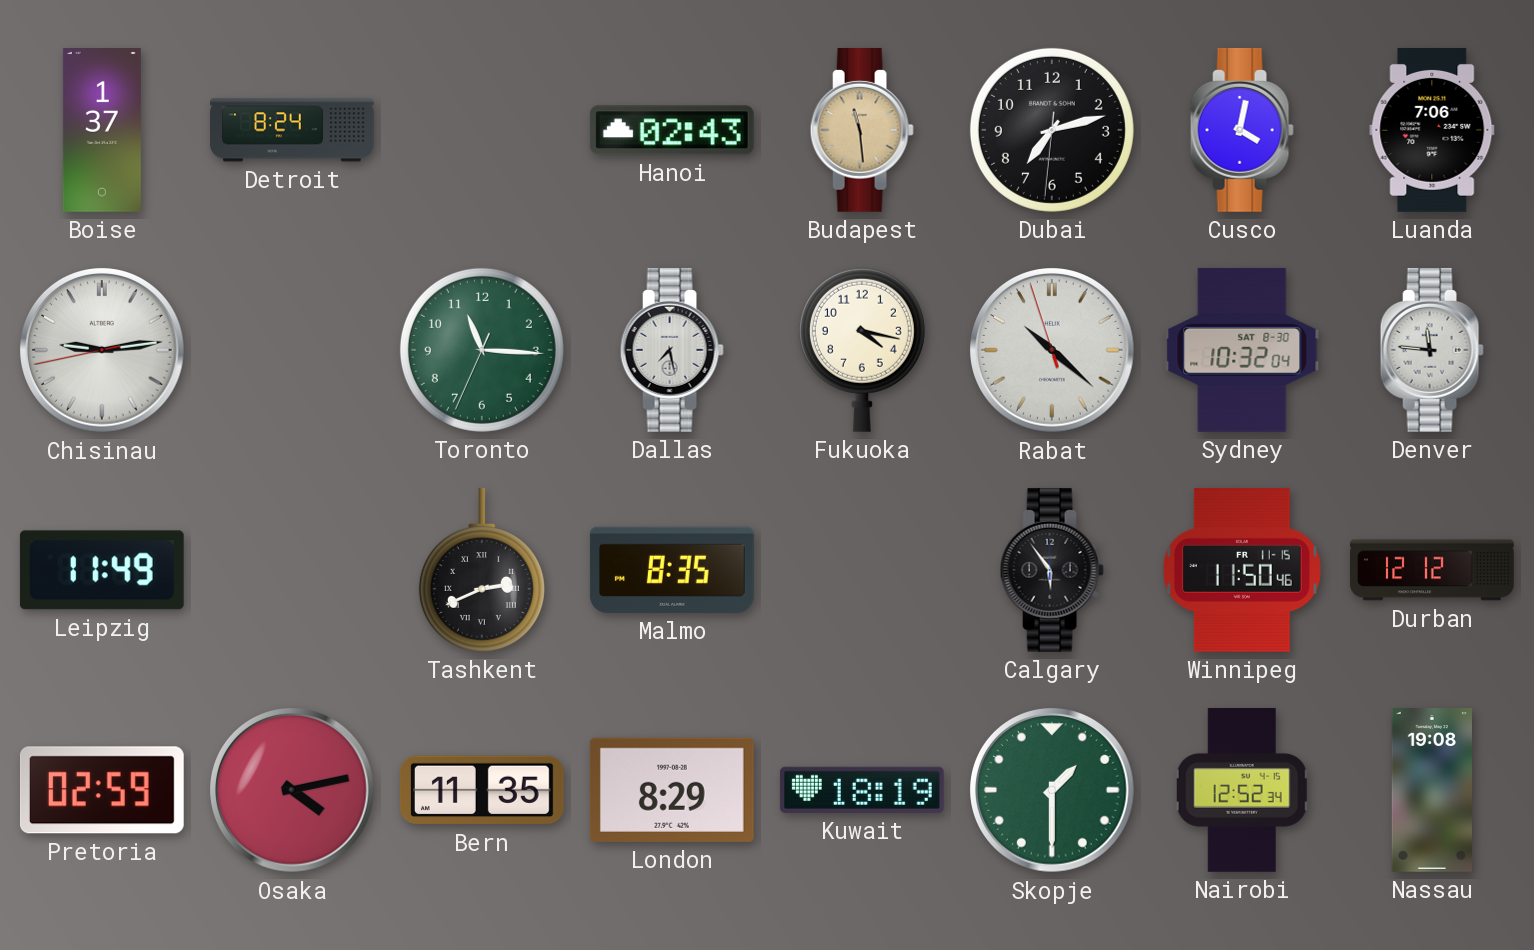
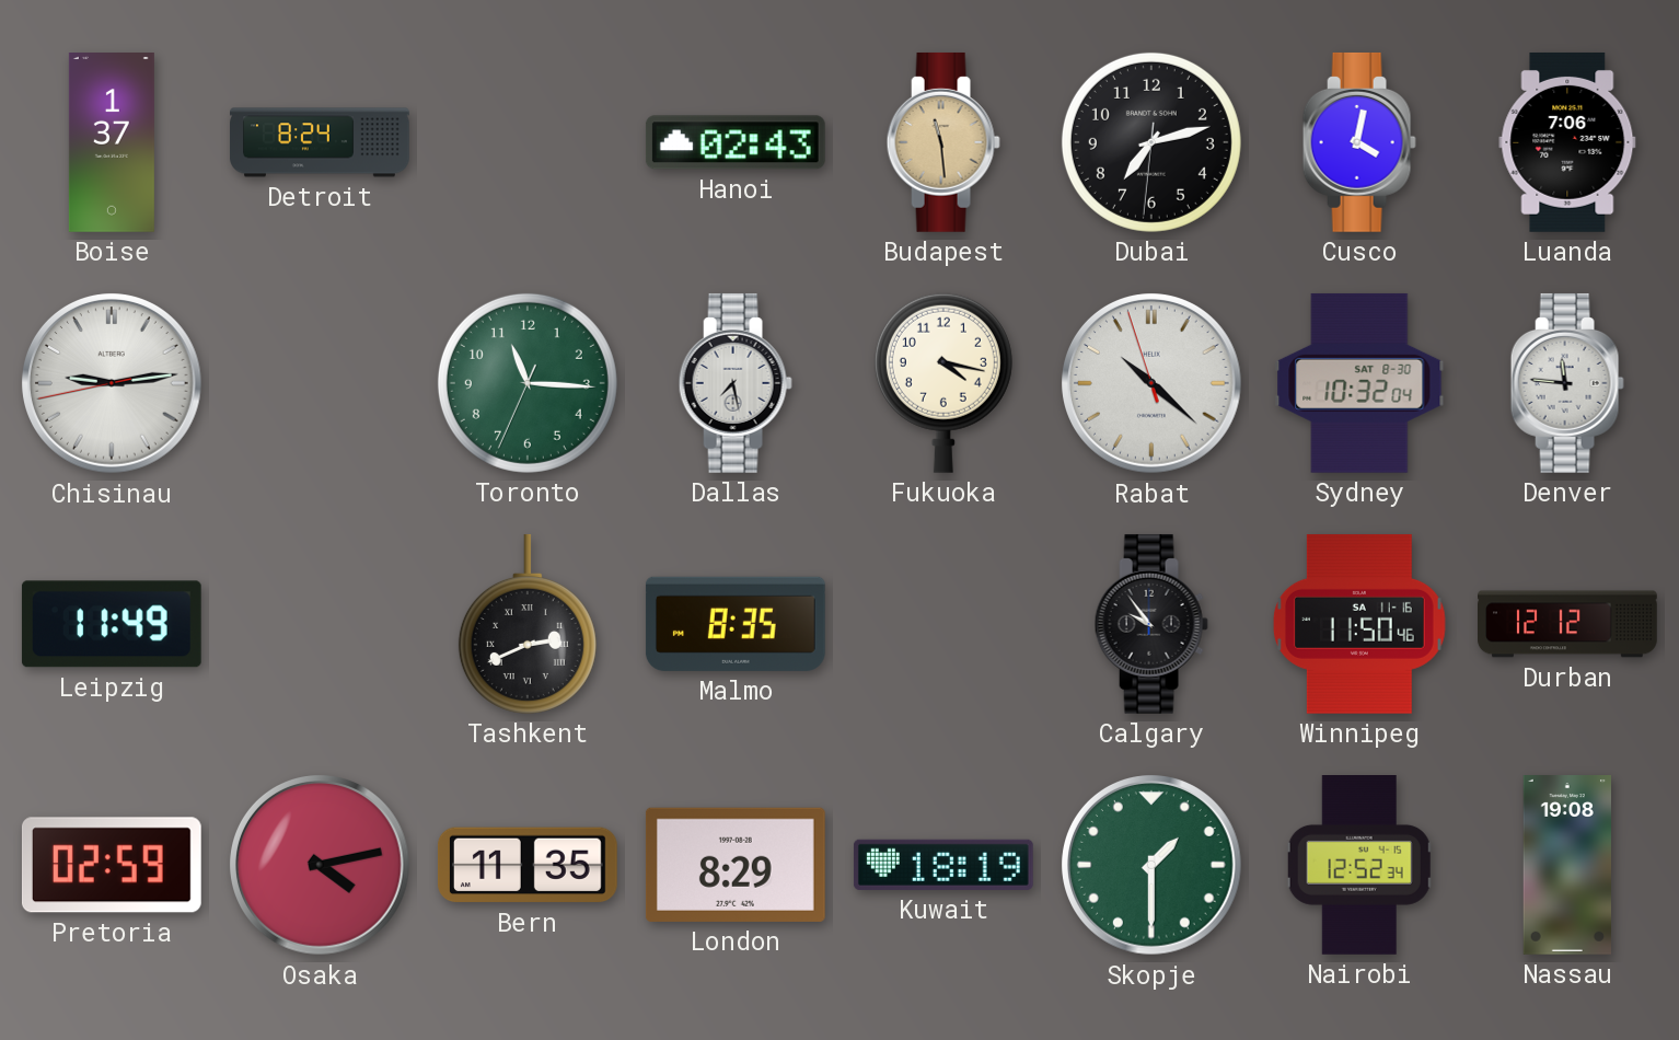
Calgary: 5:54 -> 9:54
Winnipeg date: FR 11-15 -> SA 11-16
